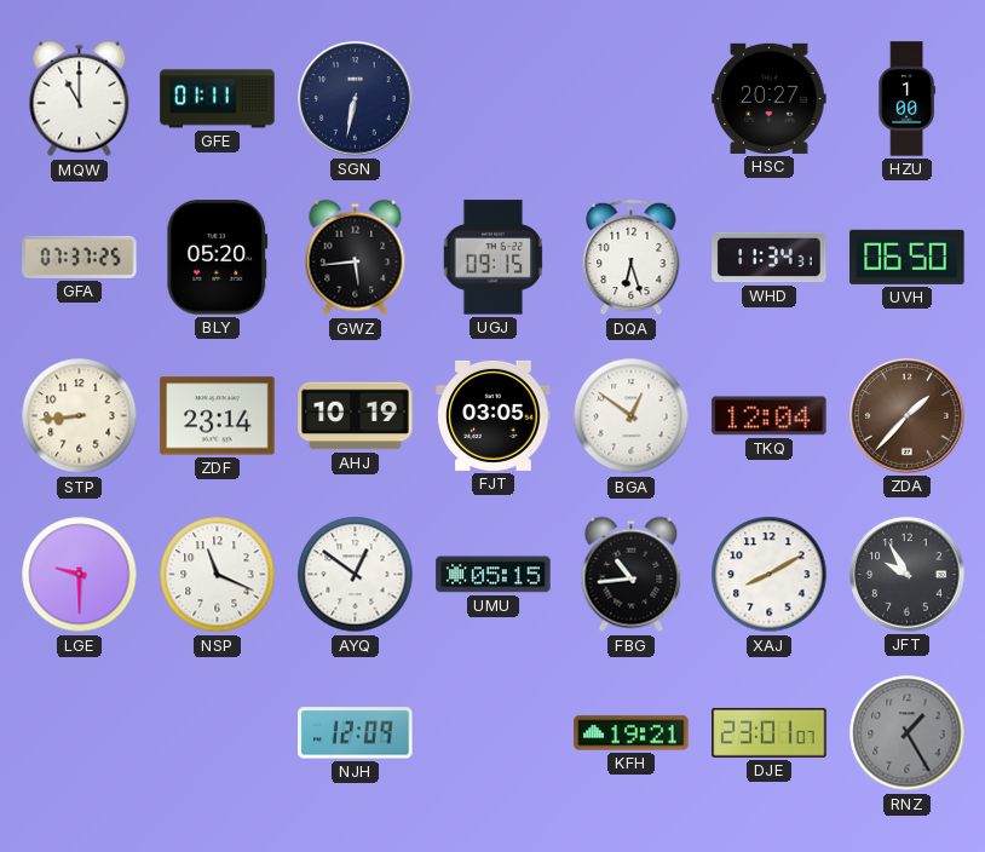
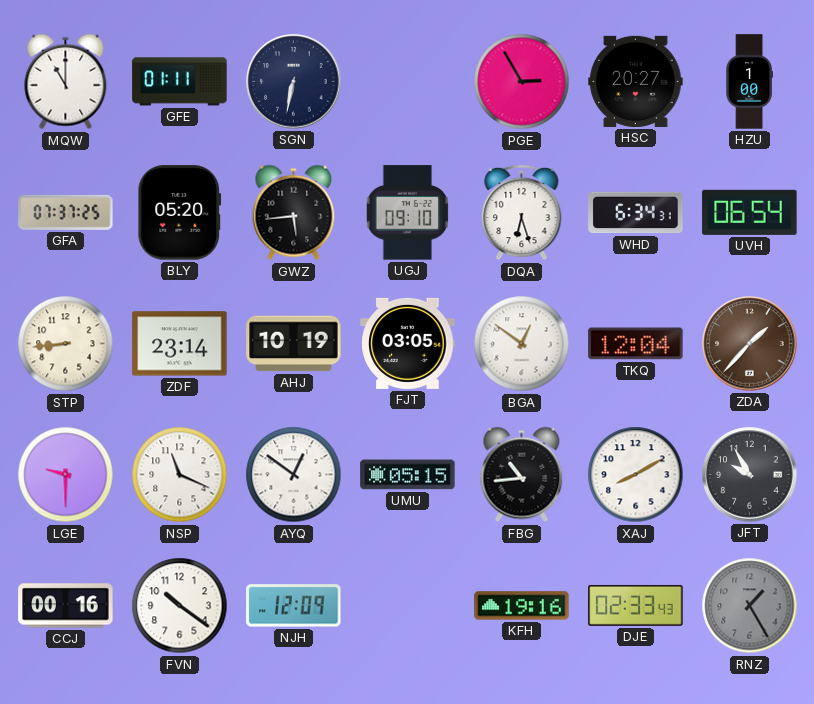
PGE: none -> 2:55
UGJ: 09:15 -> 09:10
WHD: 11:34 -> 6:34
UVH: 06:50 -> 06:54
CCJ: none -> 00:16
FVN: none -> 10:21
KFH: 19:21 -> 19:16
DJE: 23:01 -> 02:33
